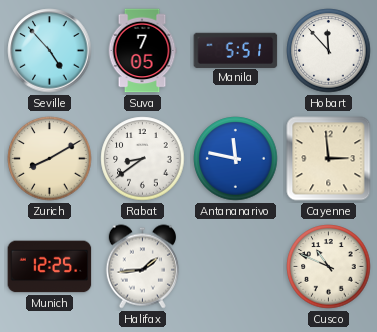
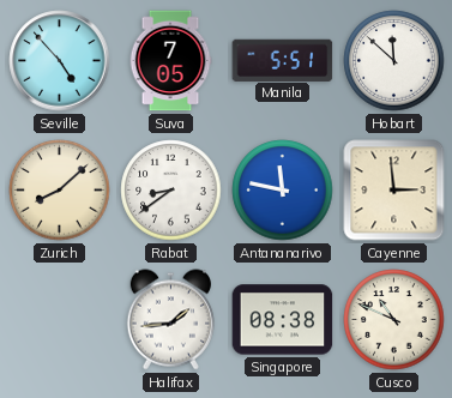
Hobart: 11:53 -> 11:52
Zurich: 8:10 -> 8:08
Munich: 12:25 -> none
Singapore: none -> 08:38
